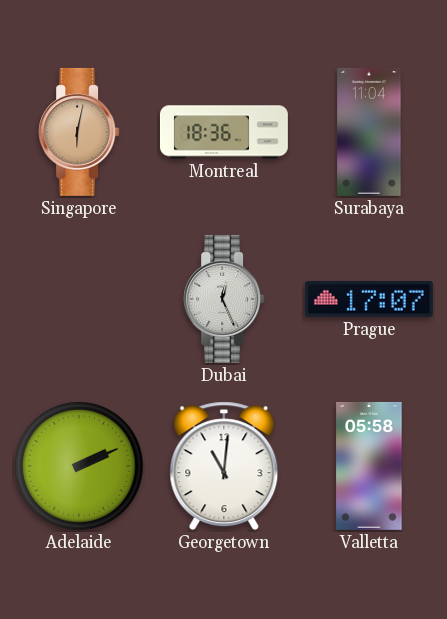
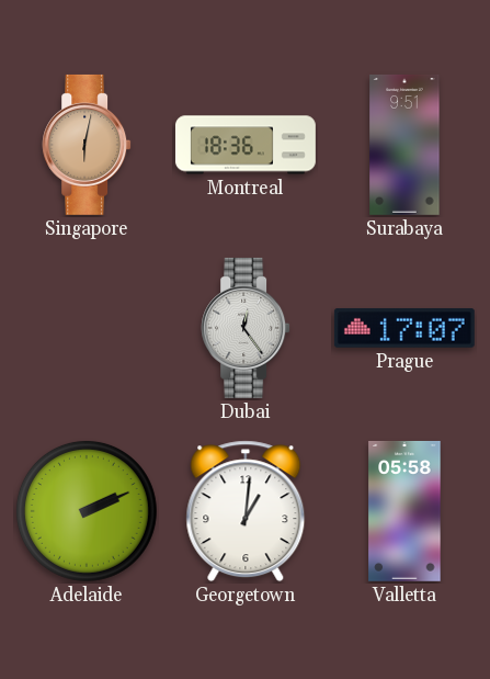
Surabaya: 11:04 -> 9:51
Dubai: 12:26 -> 12:24
Georgetown: 11:01 -> 1:01
